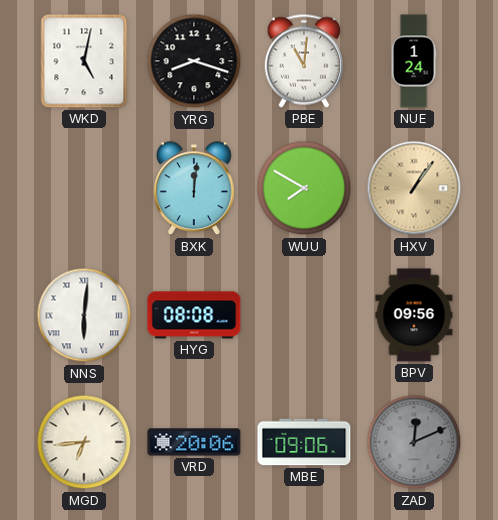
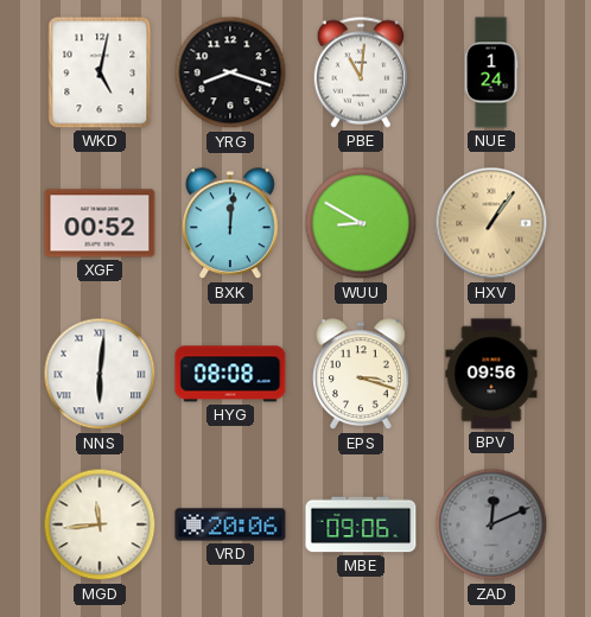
XGF: none -> 00:52
WUU: 7:50 -> 8:50
EPS: none -> 3:18
MGD: 6:44 -> 11:44
